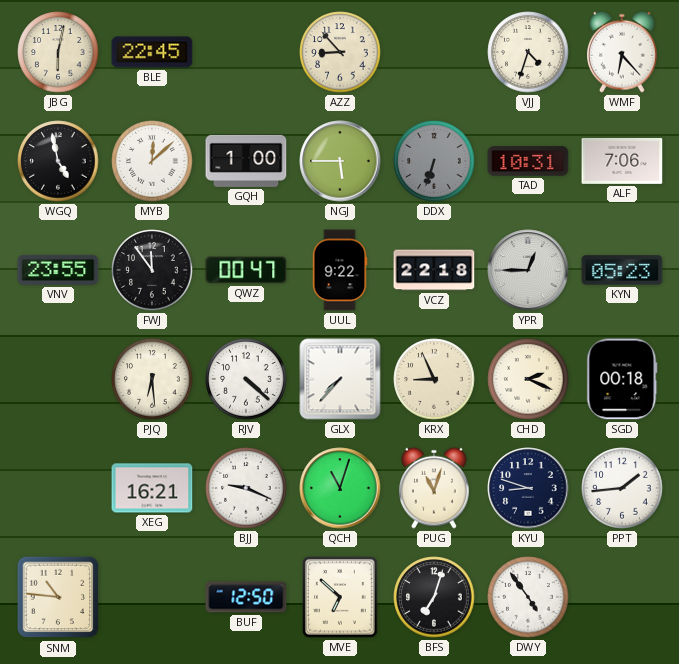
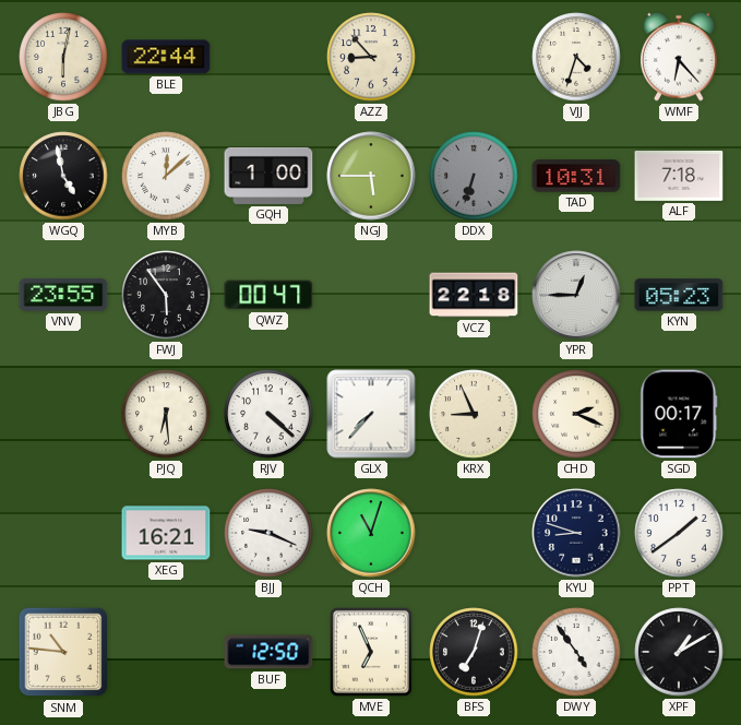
BLE: 22:45 -> 22:44
ALF: 7:06 -> 7:18
FWJ: 11:54 -> 5:54
UUL: 9:22 -> none
SGD: 00:18 -> 00:17
PUG: 11:03 -> none
PPT: 1:44 -> 1:39
MVE: 6:52 -> 6:56
XPF: none -> 1:10
